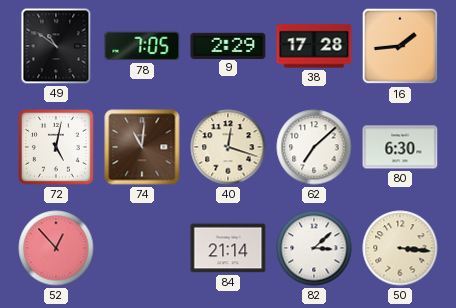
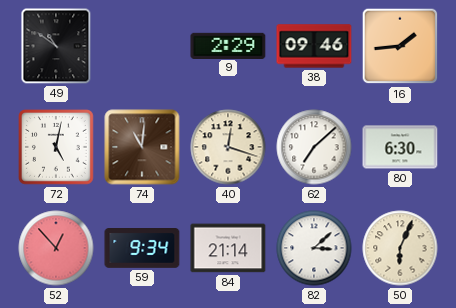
78: 7:05 -> none
38: 17:28 -> 09:46
59: none -> 9:34
50: 3:16 -> 6:04
